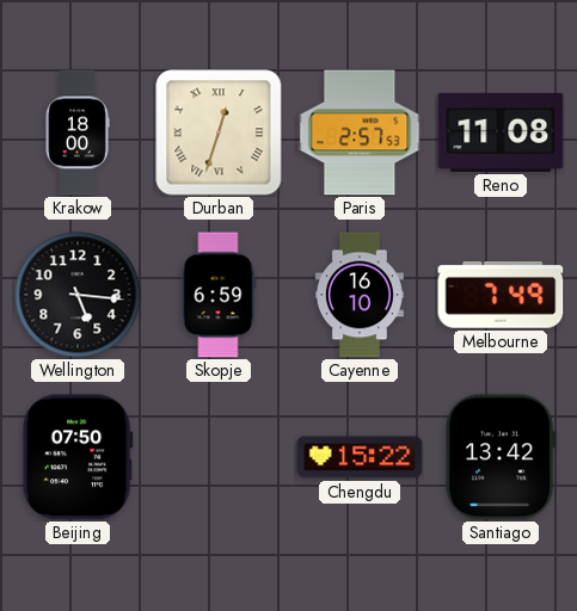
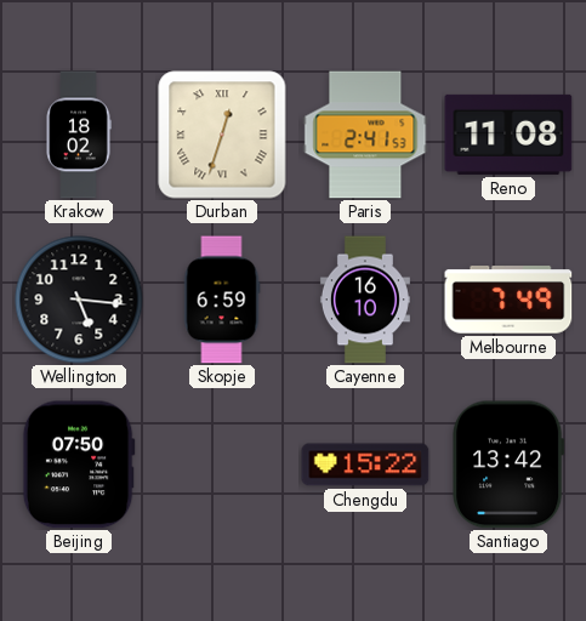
Krakow: 18:00 -> 18:02
Paris: 2:57 -> 2:41
